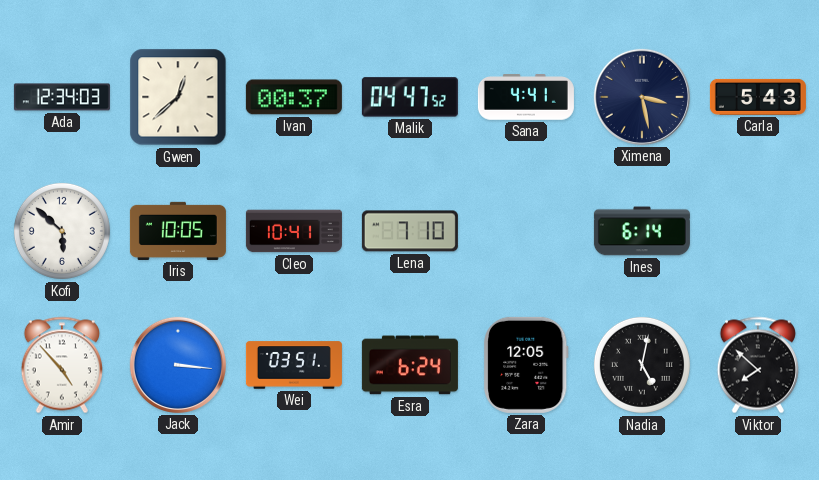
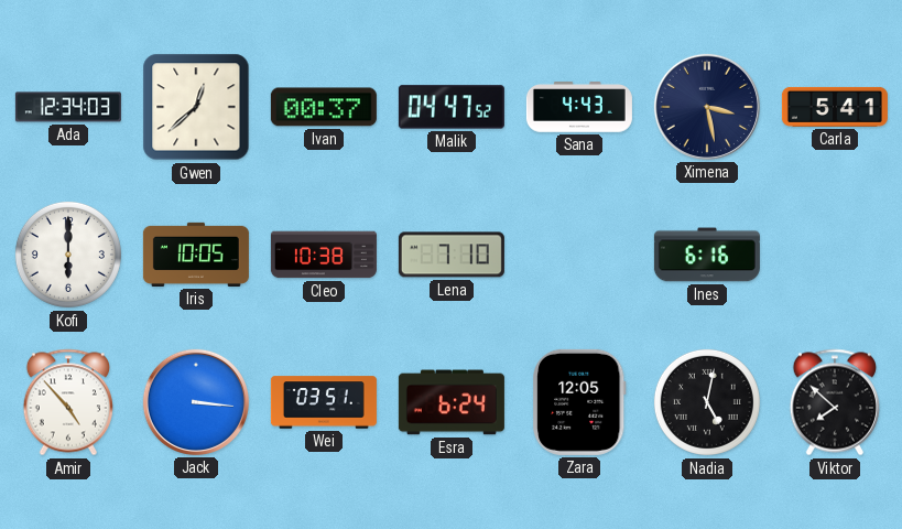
Sana: 4:41 -> 4:43
Carla: 5:43 -> 5:41
Kofi: 5:52 -> 6:00
Cleo: 10:41 -> 10:38
Ines: 6:14 -> 6:16
